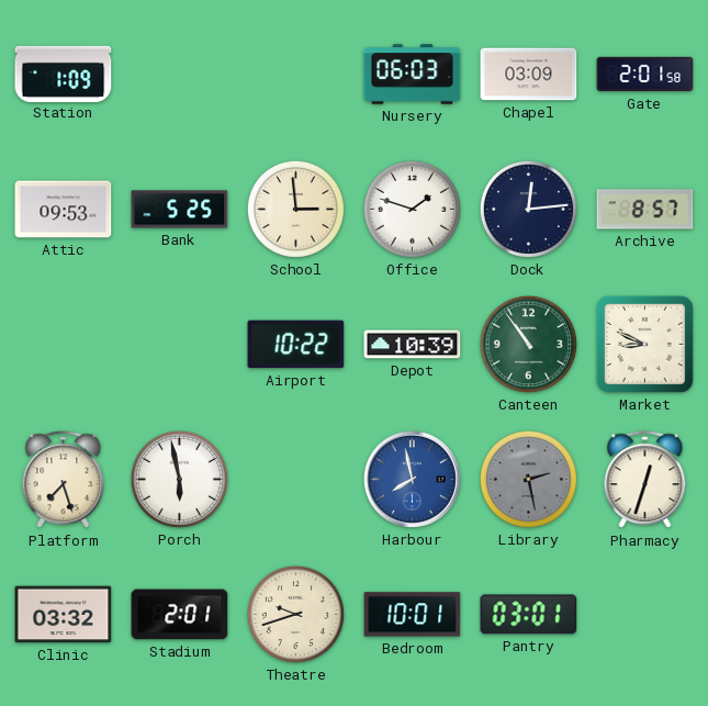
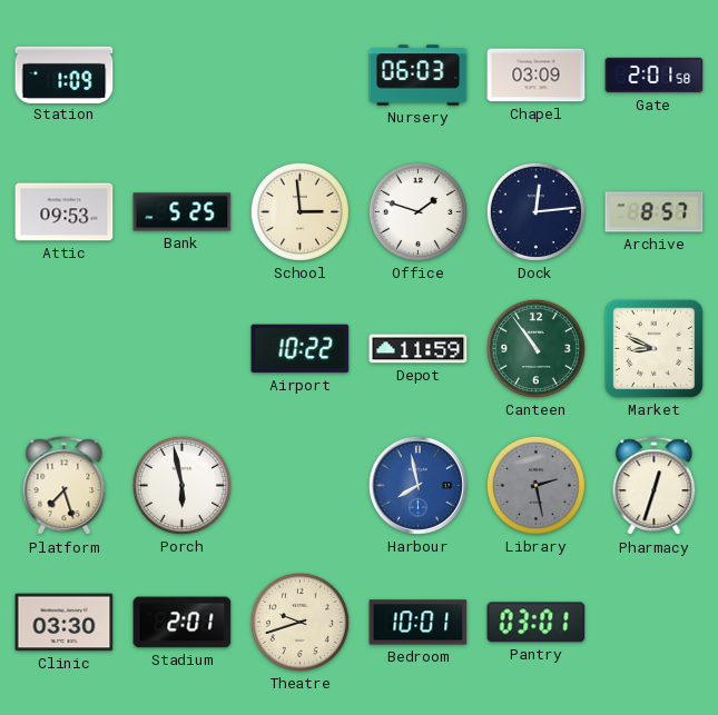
Depot: 10:39 -> 11:59
Clinic: 03:32 -> 03:30
